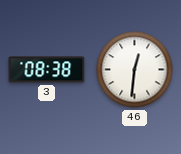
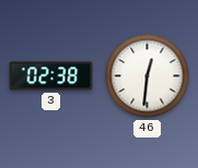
3: 08:38 -> 02:38
